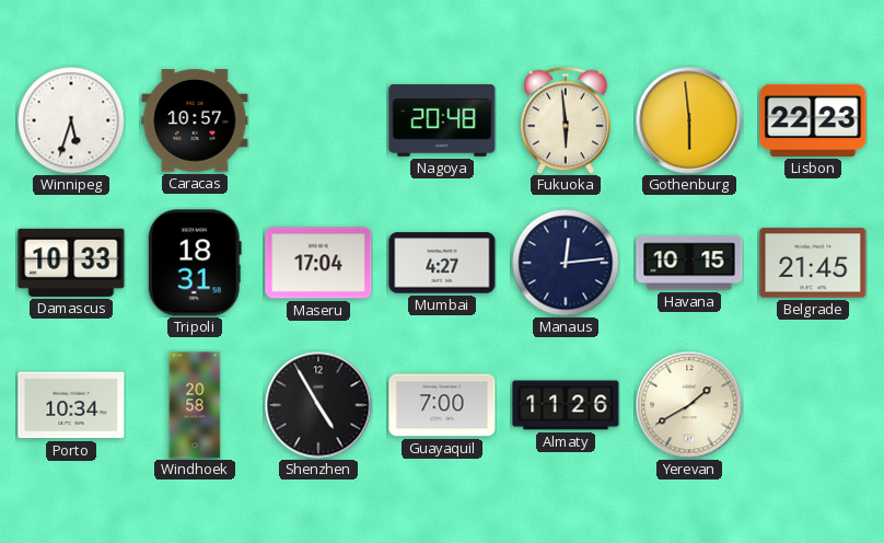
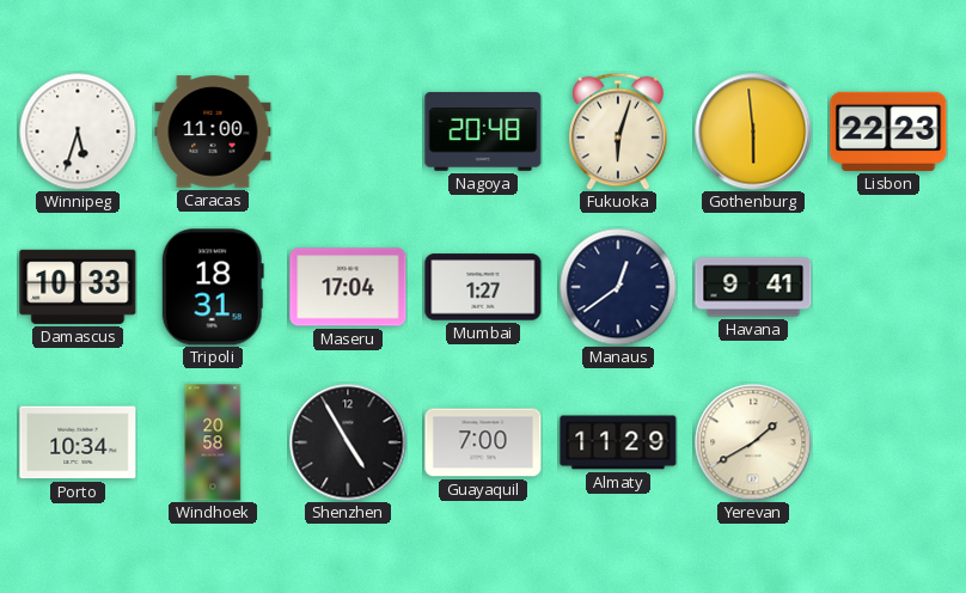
Caracas: 10:57 -> 11:00
Fukuoka: 5:59 -> 6:03
Mumbai: 4:27 -> 1:27
Manaus: 12:14 -> 12:39
Havana: 10:15 -> 9:41
Belgrade: 21:45 -> none
Almaty: 11:26 -> 11:29
